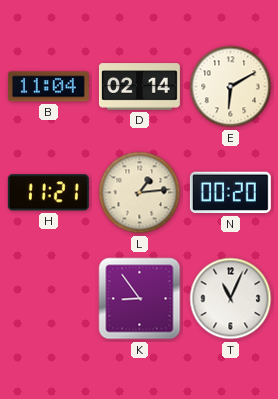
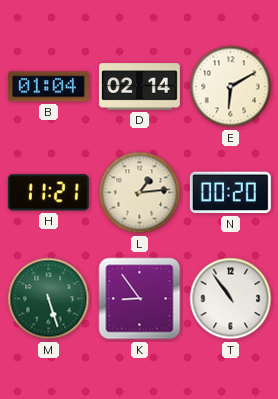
B: 11:04 -> 01:04
M: none -> 5:27
T: 11:04 -> 10:54
